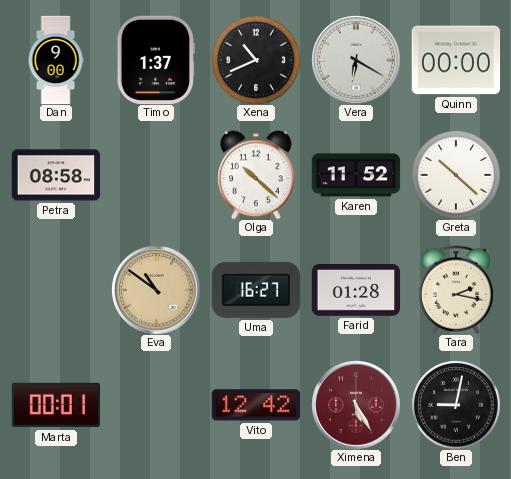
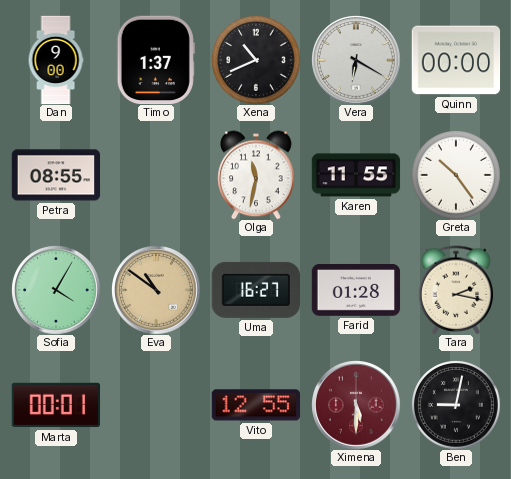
Petra: 08:58 -> 08:55
Olga: 10:22 -> 11:32
Karen: 11:52 -> 11:55
Greta: 10:22 -> 10:24
Sofia: none -> 4:05
Vito: 12:42 -> 12:55
Ximena: 5:25 -> 5:30
